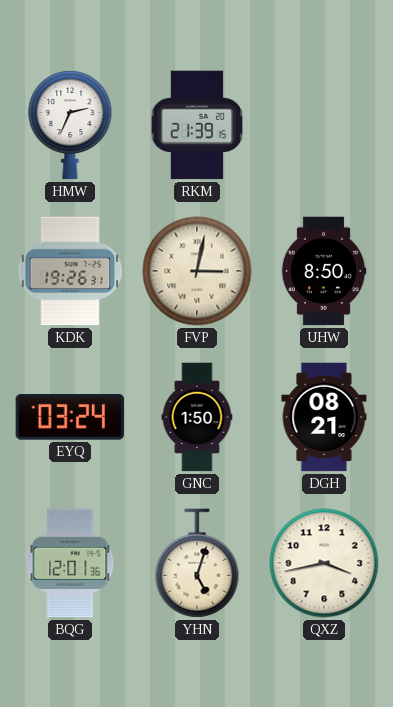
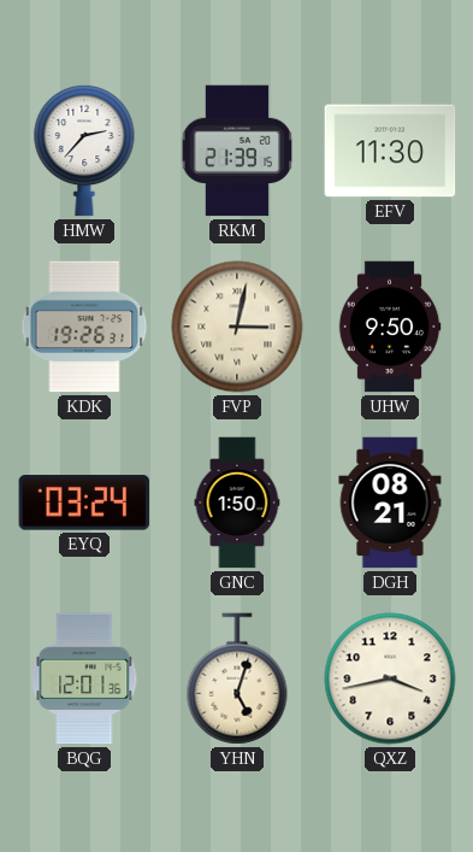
HMW: 2:34 -> 2:37
EFV: none -> 11:30
UHW: 8:50 -> 9:50
